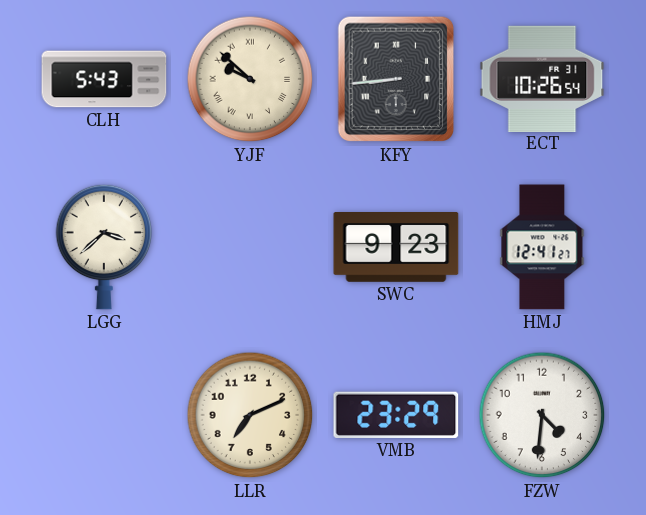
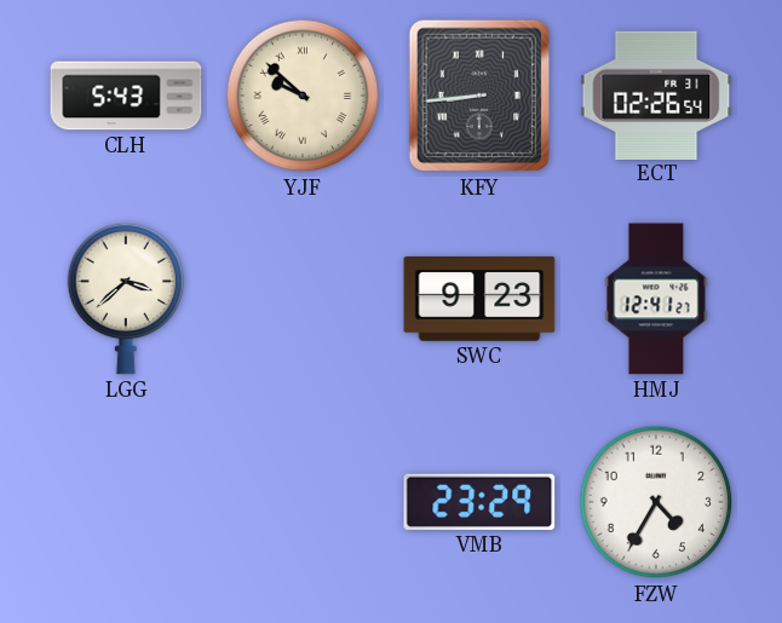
ECT: 10:26 -> 02:26
LLR: 7:11 -> none
FZW: 4:31 -> 4:35
